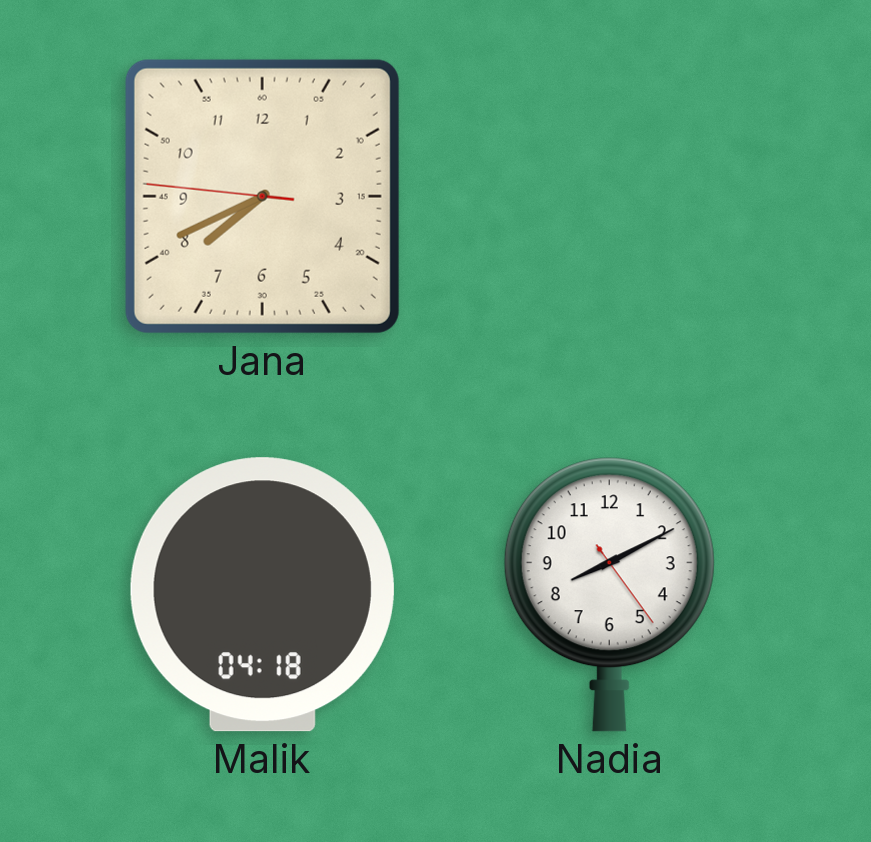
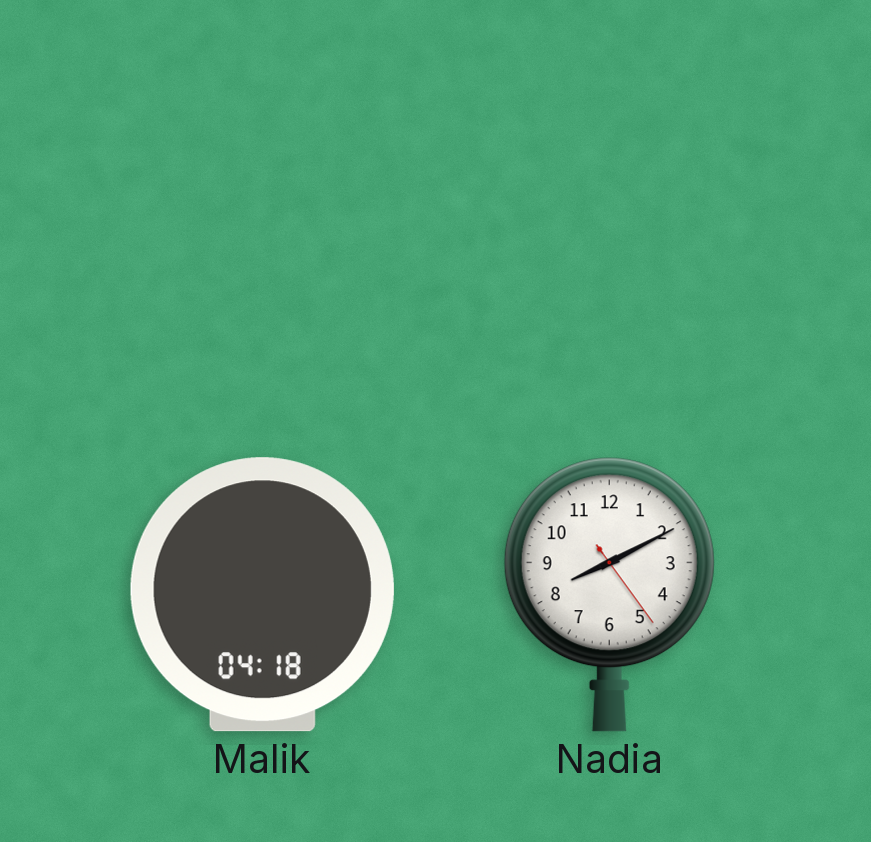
Jana: 7:40 -> none
